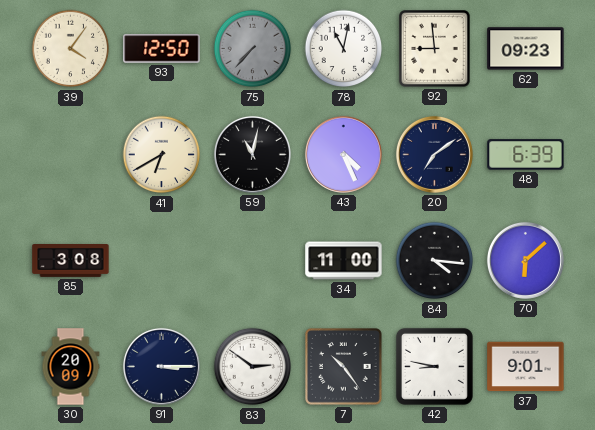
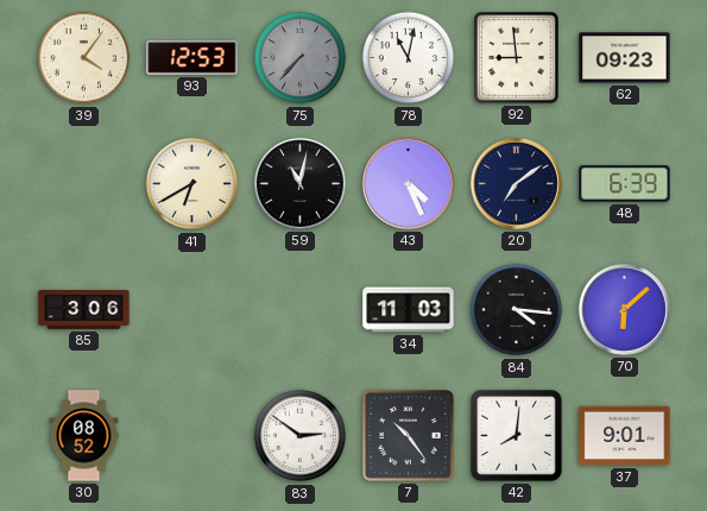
93: 12:50 -> 12:53
85: 3:08 -> 3:06
34: 11:00 -> 11:03
30: 20:09 -> 08:52
91: 3:15 -> none
42: 8:47 -> 8:01
